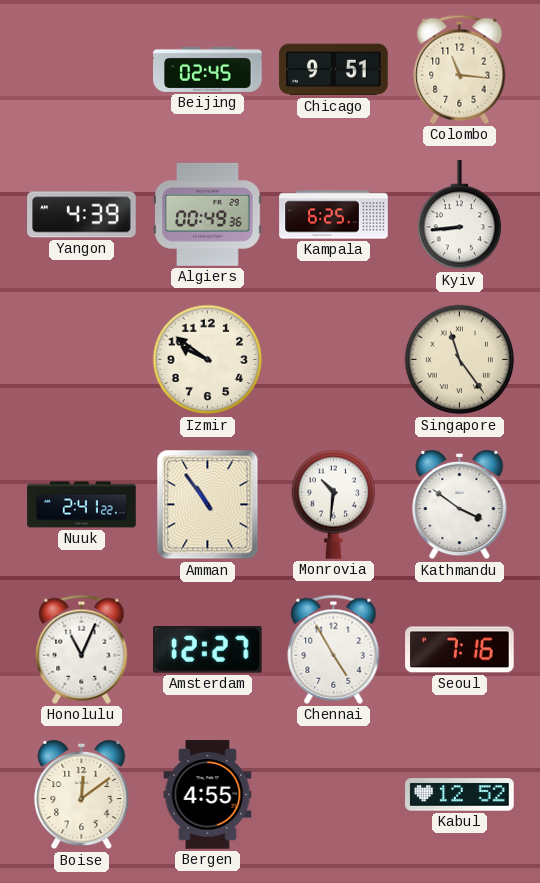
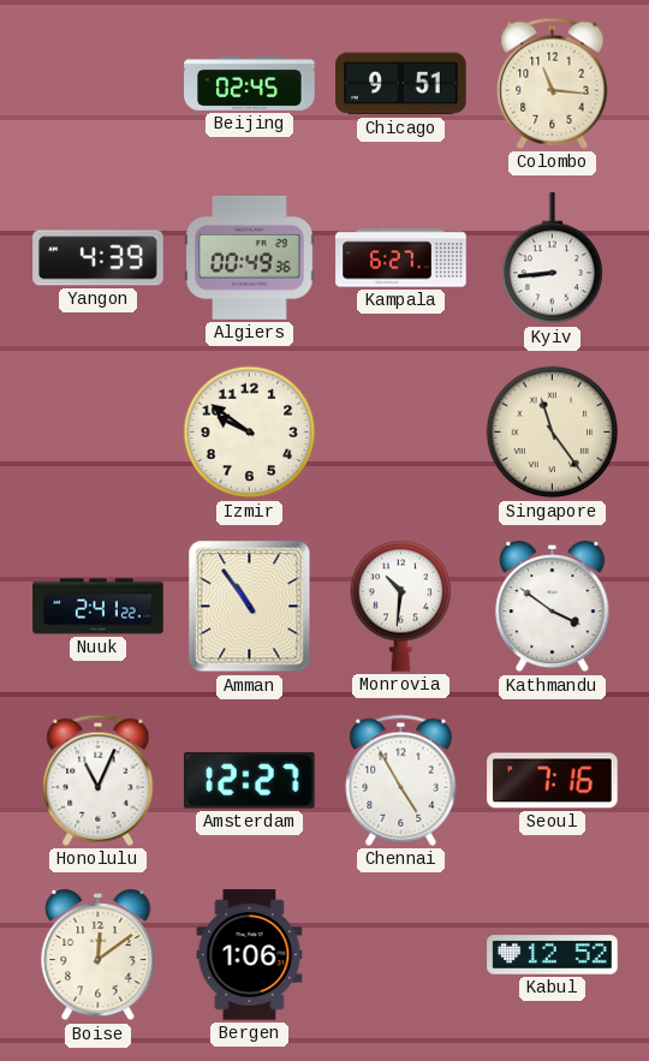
Kampala: 6:25 -> 6:27
Bergen: 4:55 -> 1:06
